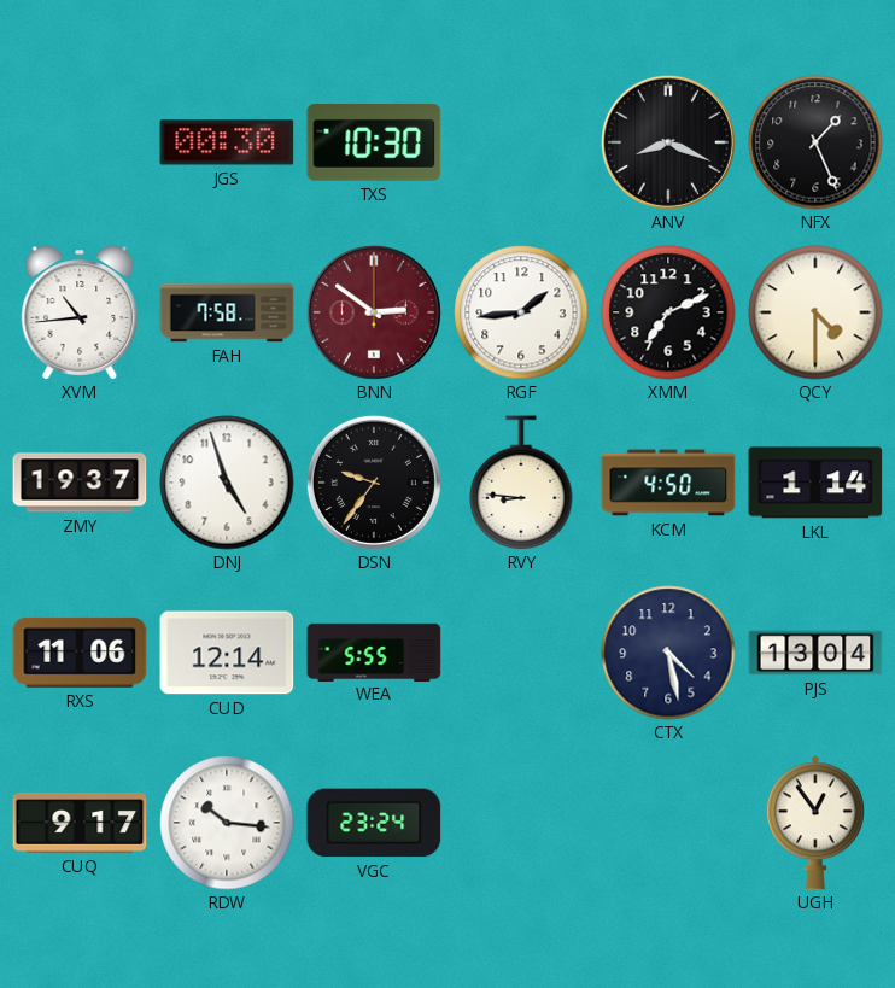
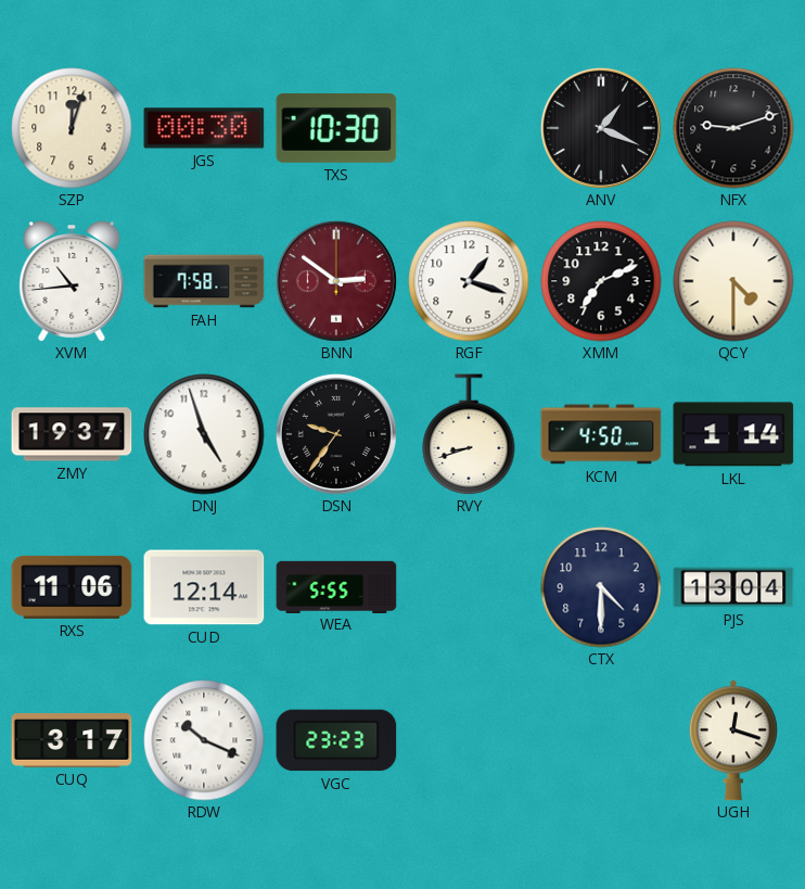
SZP: none -> 12:03
ANV: 8:19 -> 1:19
NFX: 1:26 -> 9:12
RGF: 1:44 -> 1:18
RVY: 8:46 -> 8:42
CTX: 4:28 -> 4:30
CUQ: 9:17 -> 3:17
RDW: 10:16 -> 10:19
VGC: 23:24 -> 23:23
UGH: 12:54 -> 12:18
